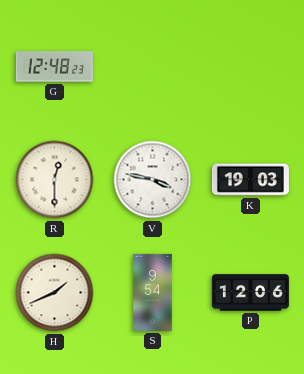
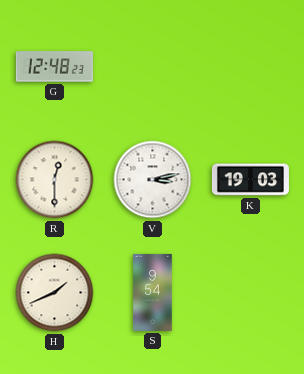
V: 3:47 -> 3:13
P: 12:06 -> none
